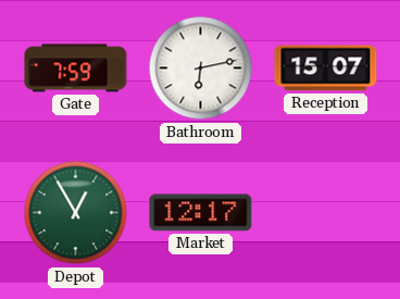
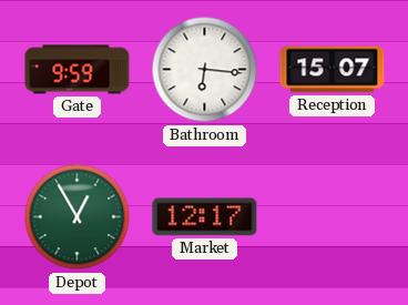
Gate: 7:59 -> 9:59
Bathroom: 6:13 -> 6:16
